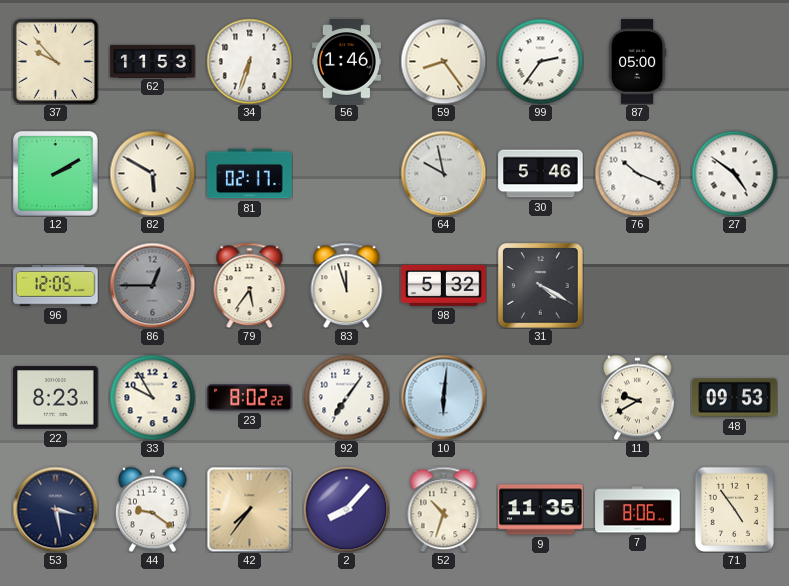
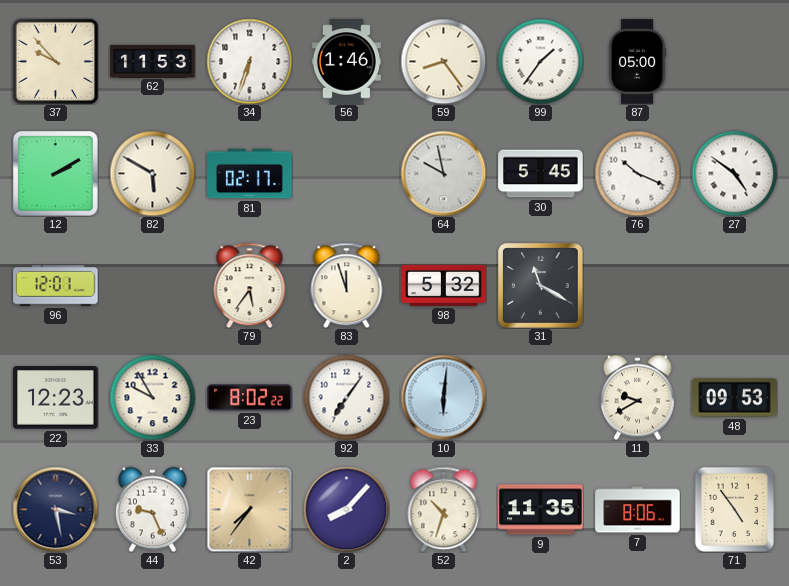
99: 2:36 -> 1:36
30: 5:46 -> 5:45
96: 12:05 -> 12:01
86: 12:45 -> none
31: 4:20 -> 11:20
22: 8:23 -> 12:23
44: 9:21 -> 9:26
